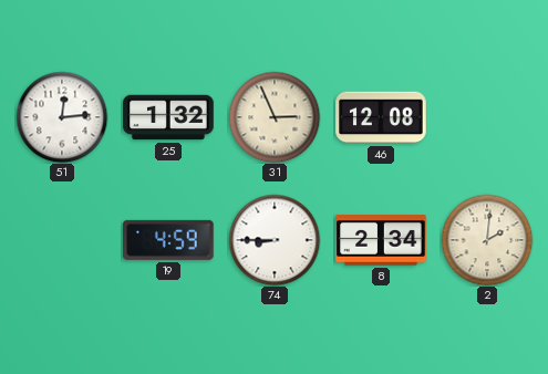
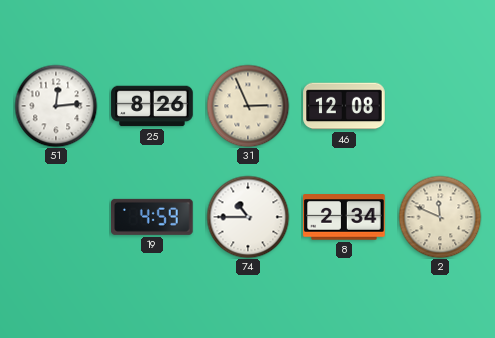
25: 1:32 -> 8:26
74: 8:45 -> 10:45
2: 2:01 -> 11:49
